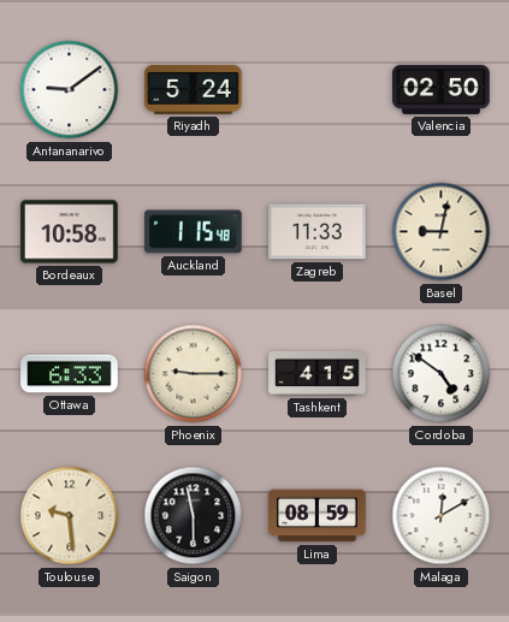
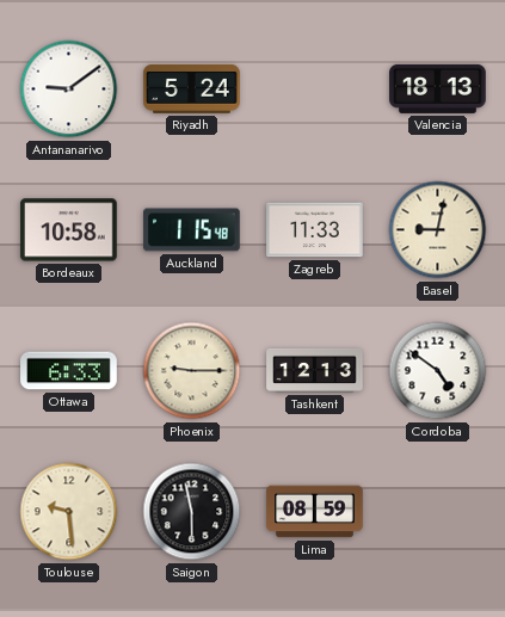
Valencia: 02:50 -> 18:13
Tashkent: 4:15 -> 12:13
Malaga: 12:10 -> none
